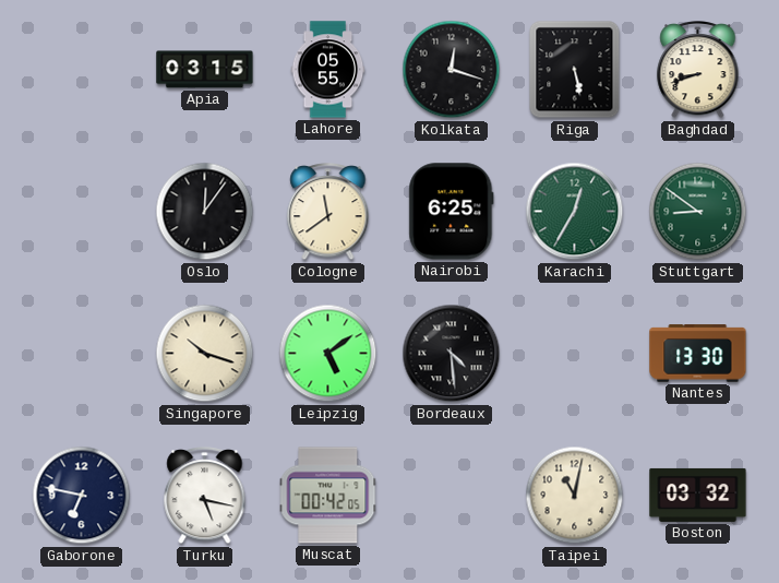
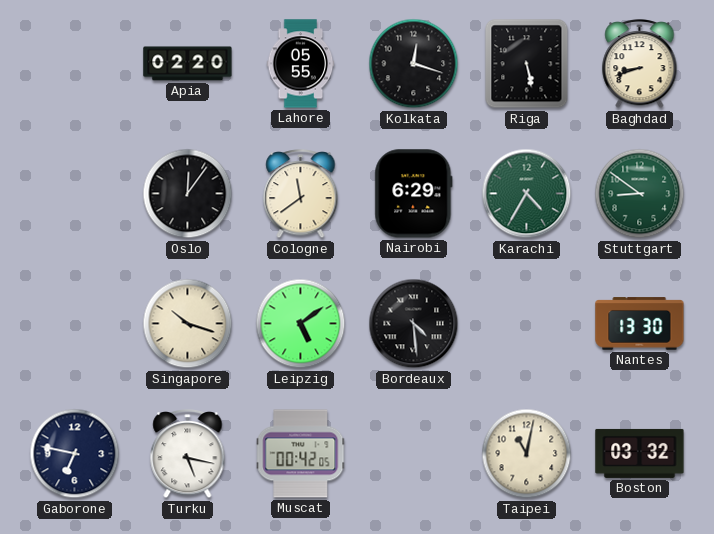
Apia: 03:15 -> 02:20
Nairobi: 6:25 -> 6:29
Karachi: 12:35 -> 4:35
